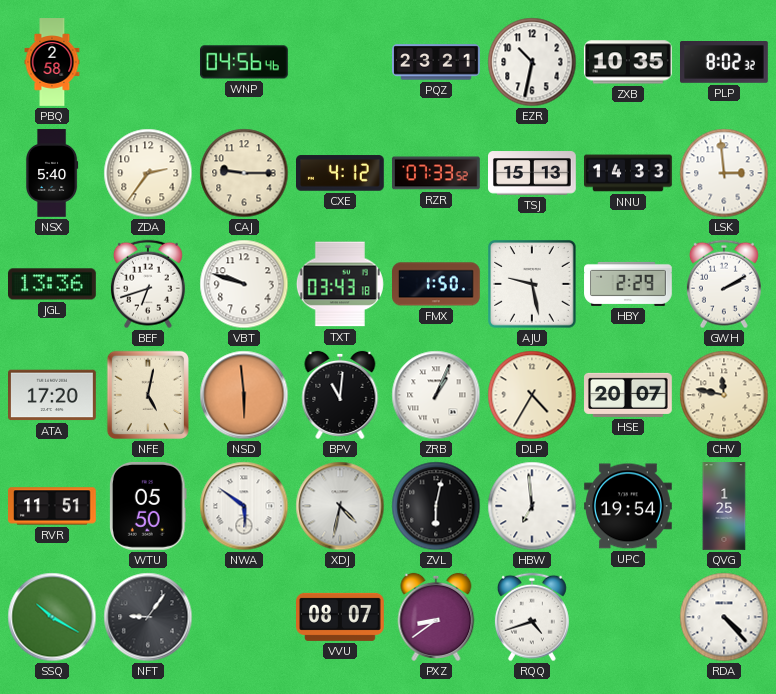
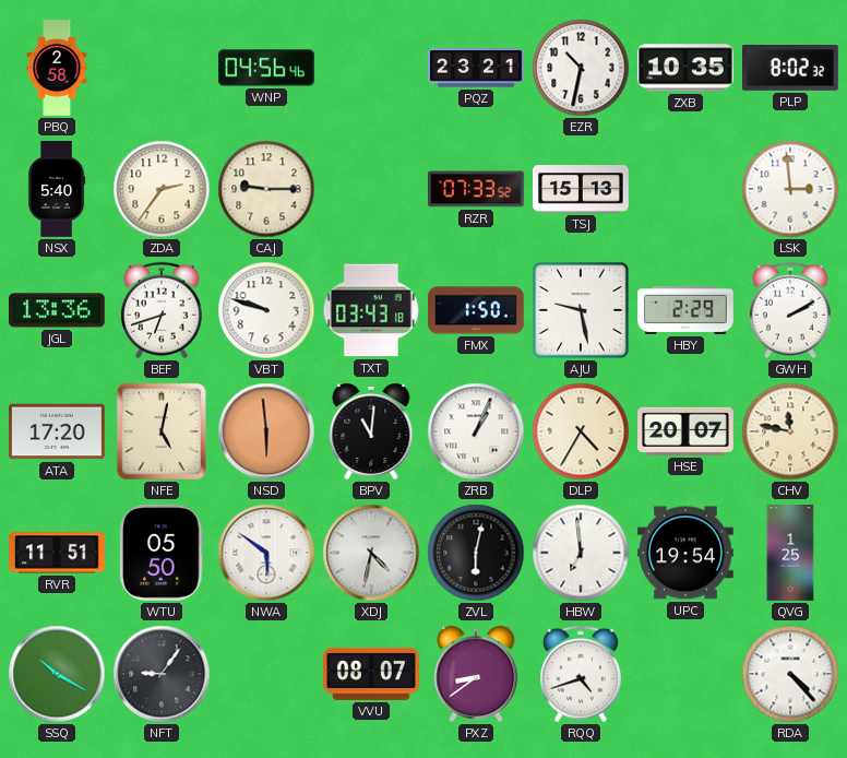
CXE: 4:12 -> none
NNU: 14:33 -> none
